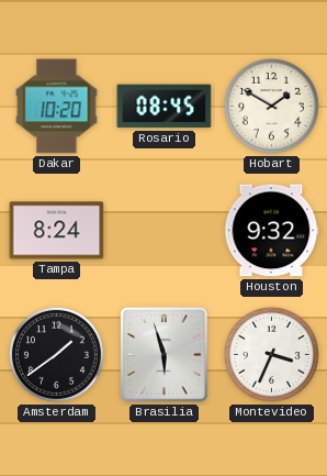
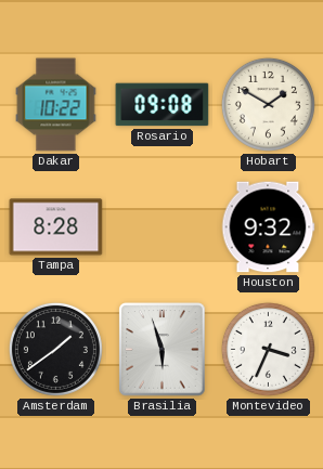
Dakar: 10:20 -> 10:22
Rosario: 08:45 -> 09:08
Tampa: 8:24 -> 8:28
